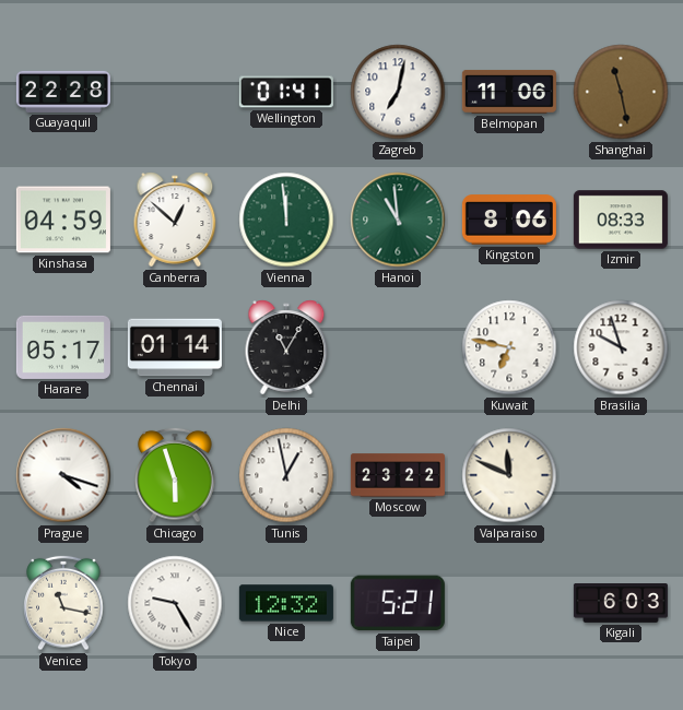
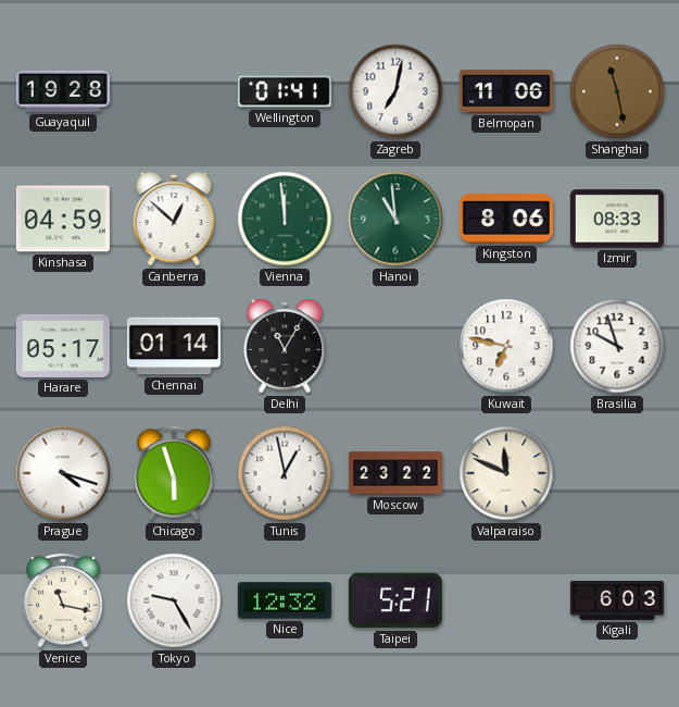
Guayaquil: 22:28 -> 19:28
